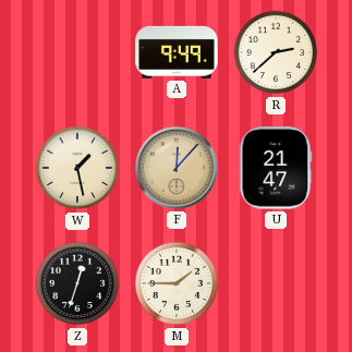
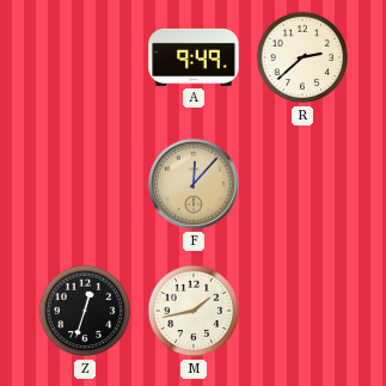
W: 1:28 -> none
U: 21:47 -> none
M: 1:45 -> 1:43
